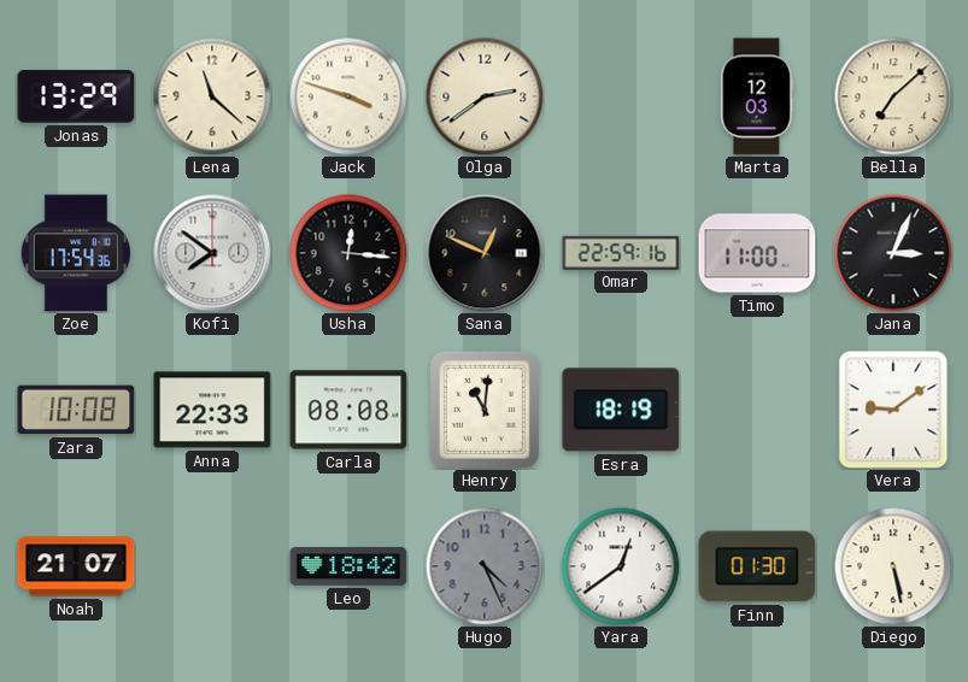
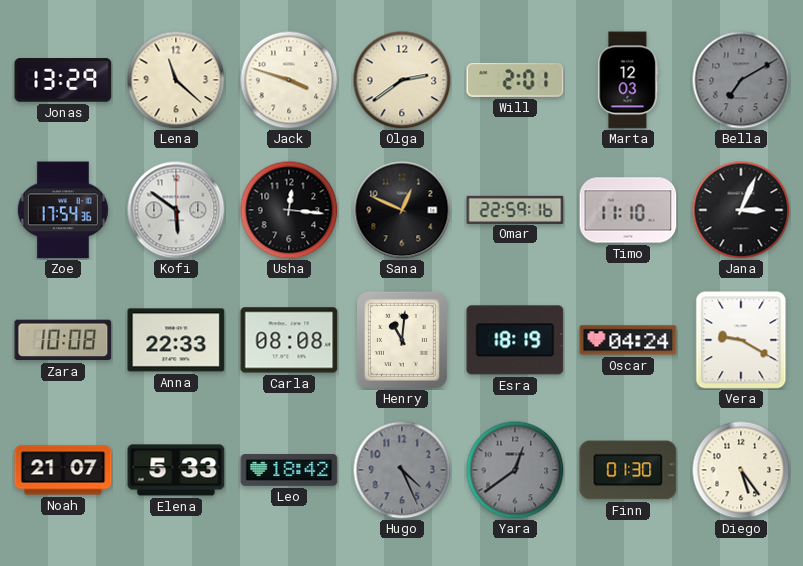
Will: none -> 2:01
Bella: 7:08 -> 7:10
Bella dial: cream -> grey
Kofi: 7:51 -> 5:51
Timo: 11:00 -> 11:10
Oscar: none -> 04:24
Vera: 9:09 -> 9:20
Elena: none -> 5:33
Yara dial: white -> grey
Diego: 5:28 -> 5:24
